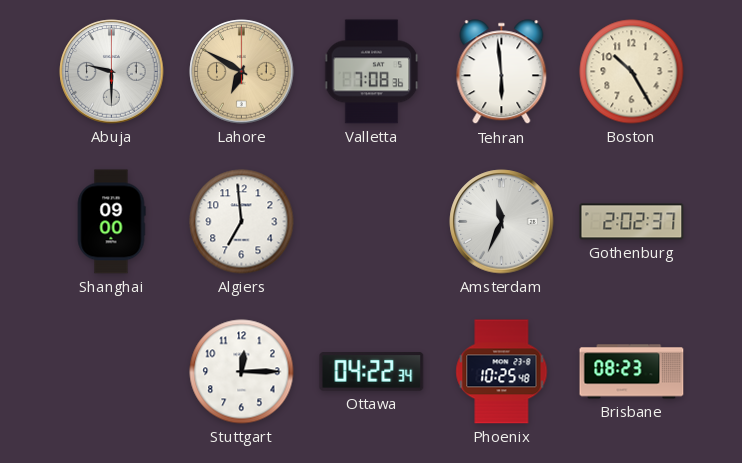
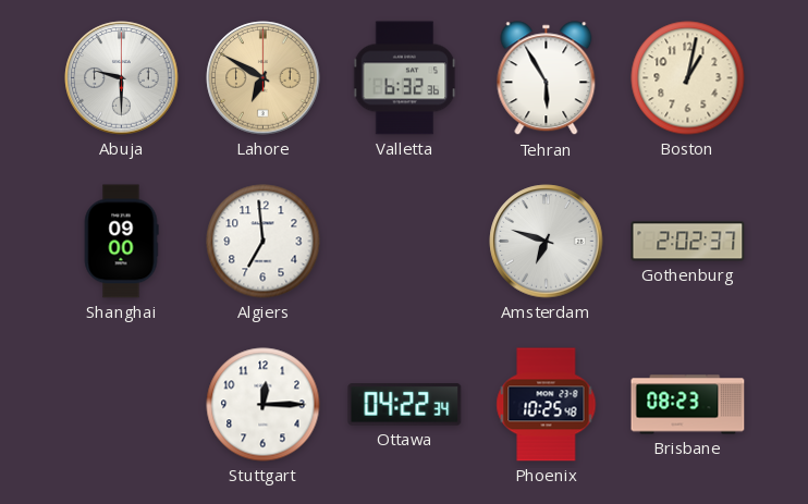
Valletta: 7:08 -> 6:32
Tehran: 5:59 -> 5:55
Boston: 10:25 -> 1:02
Amsterdam: 11:34 -> 6:48
